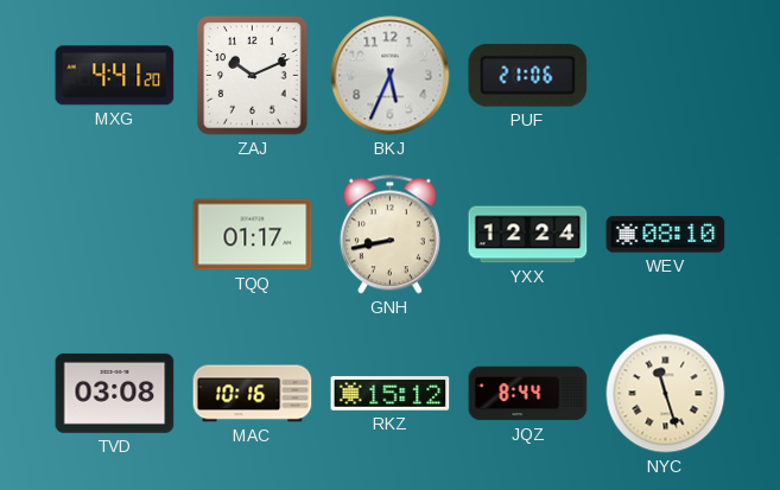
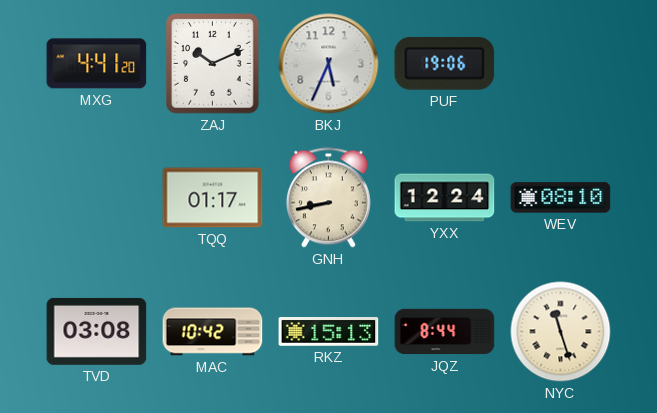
PUF: 21:06 -> 19:06
MAC: 10:16 -> 10:42
RKZ: 15:12 -> 15:13
